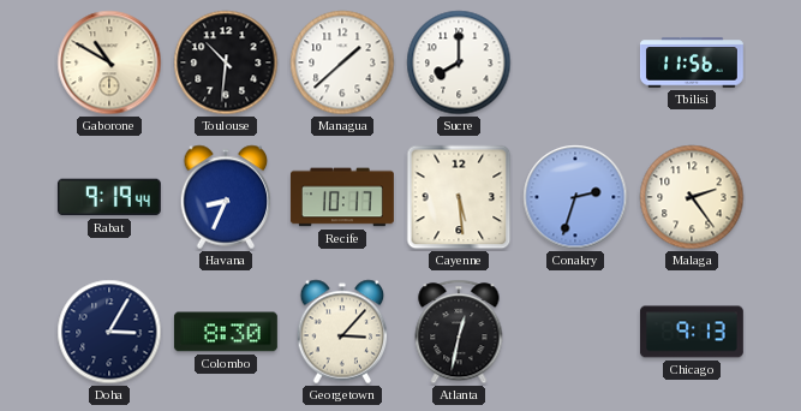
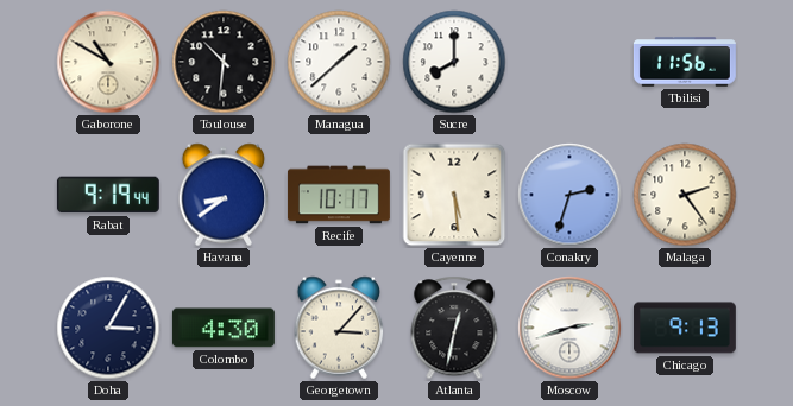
Havana: 8:34 -> 8:39
Colombo: 8:30 -> 4:30
Moscow: none -> 2:42
